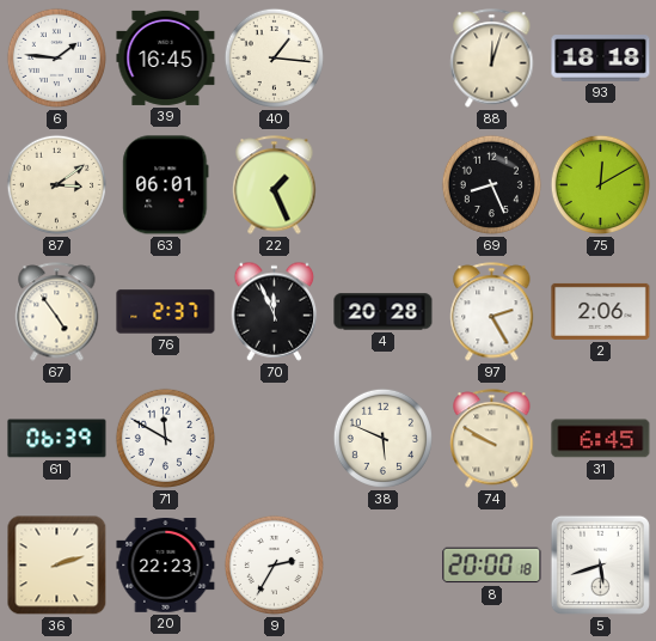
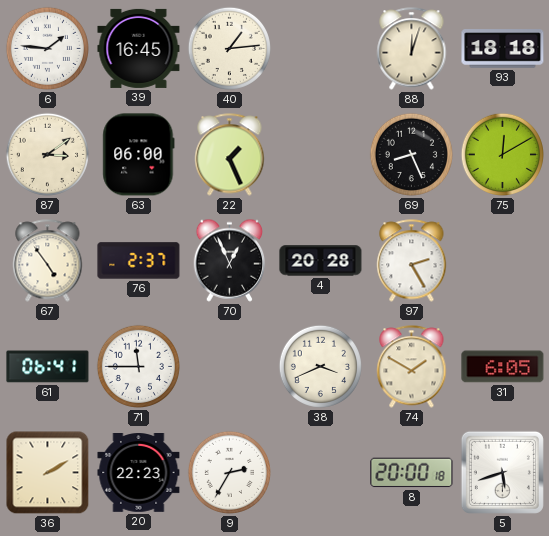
40: 1:16 -> 1:14
63: 06:01 -> 06:00
70: 11:56 -> 12:56
2: 2:06 -> none
61: 06:39 -> 06:41
71: 11:50 -> 11:45
38: 5:49 -> 3:41
74: 9:50 -> 1:50
31: 6:45 -> 6:05
36: 2:12 -> 2:10
